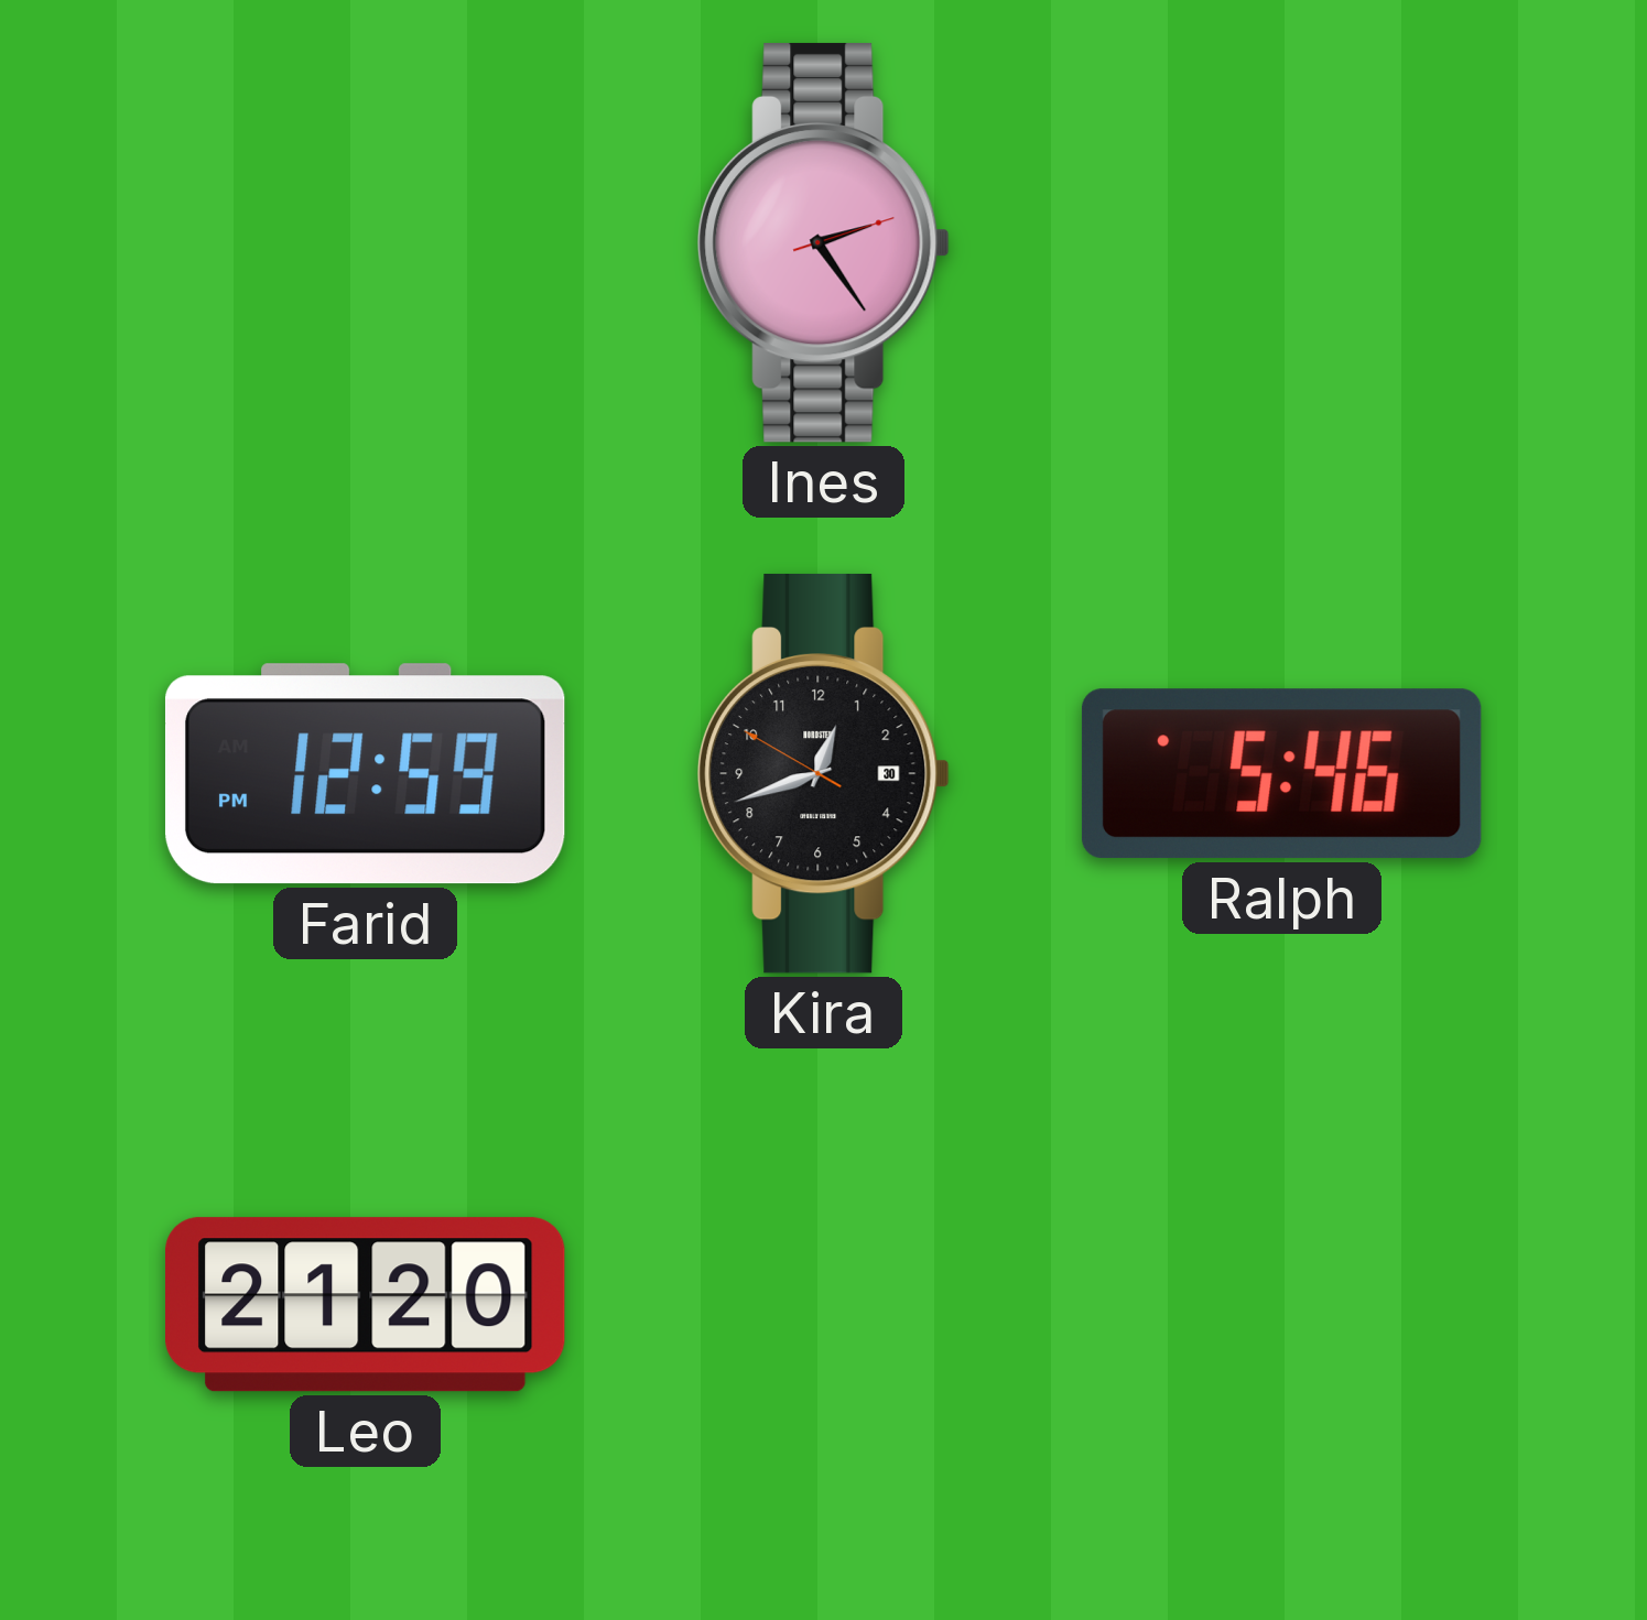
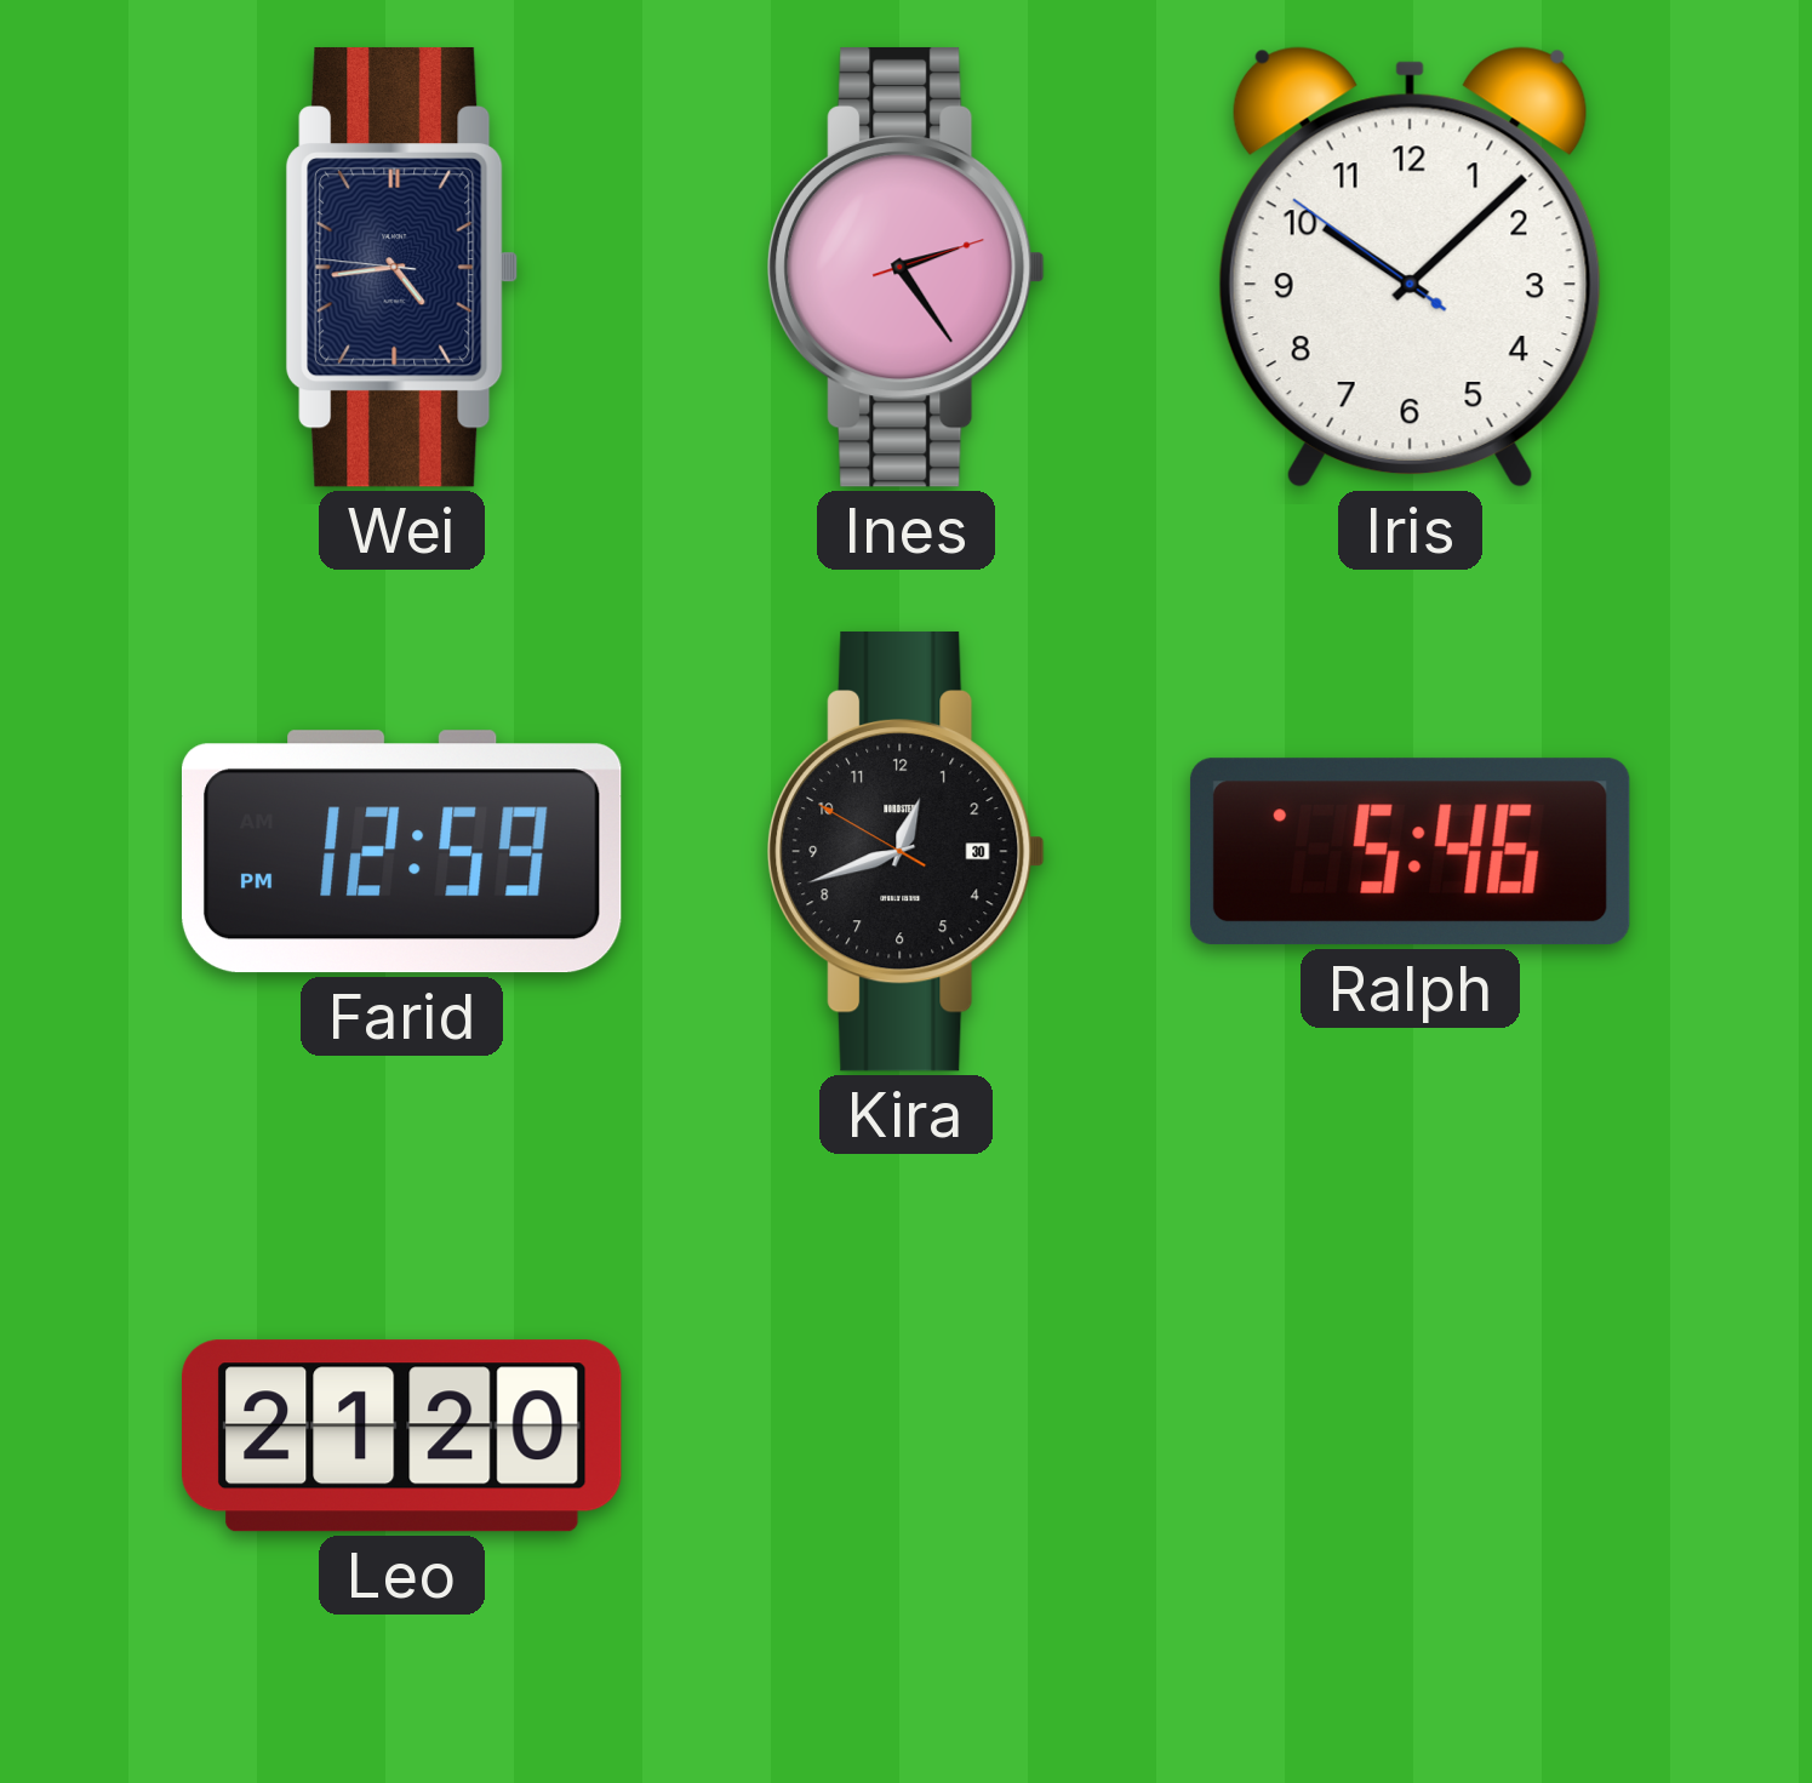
Wei: none -> 4:43
Iris: none -> 10:07
